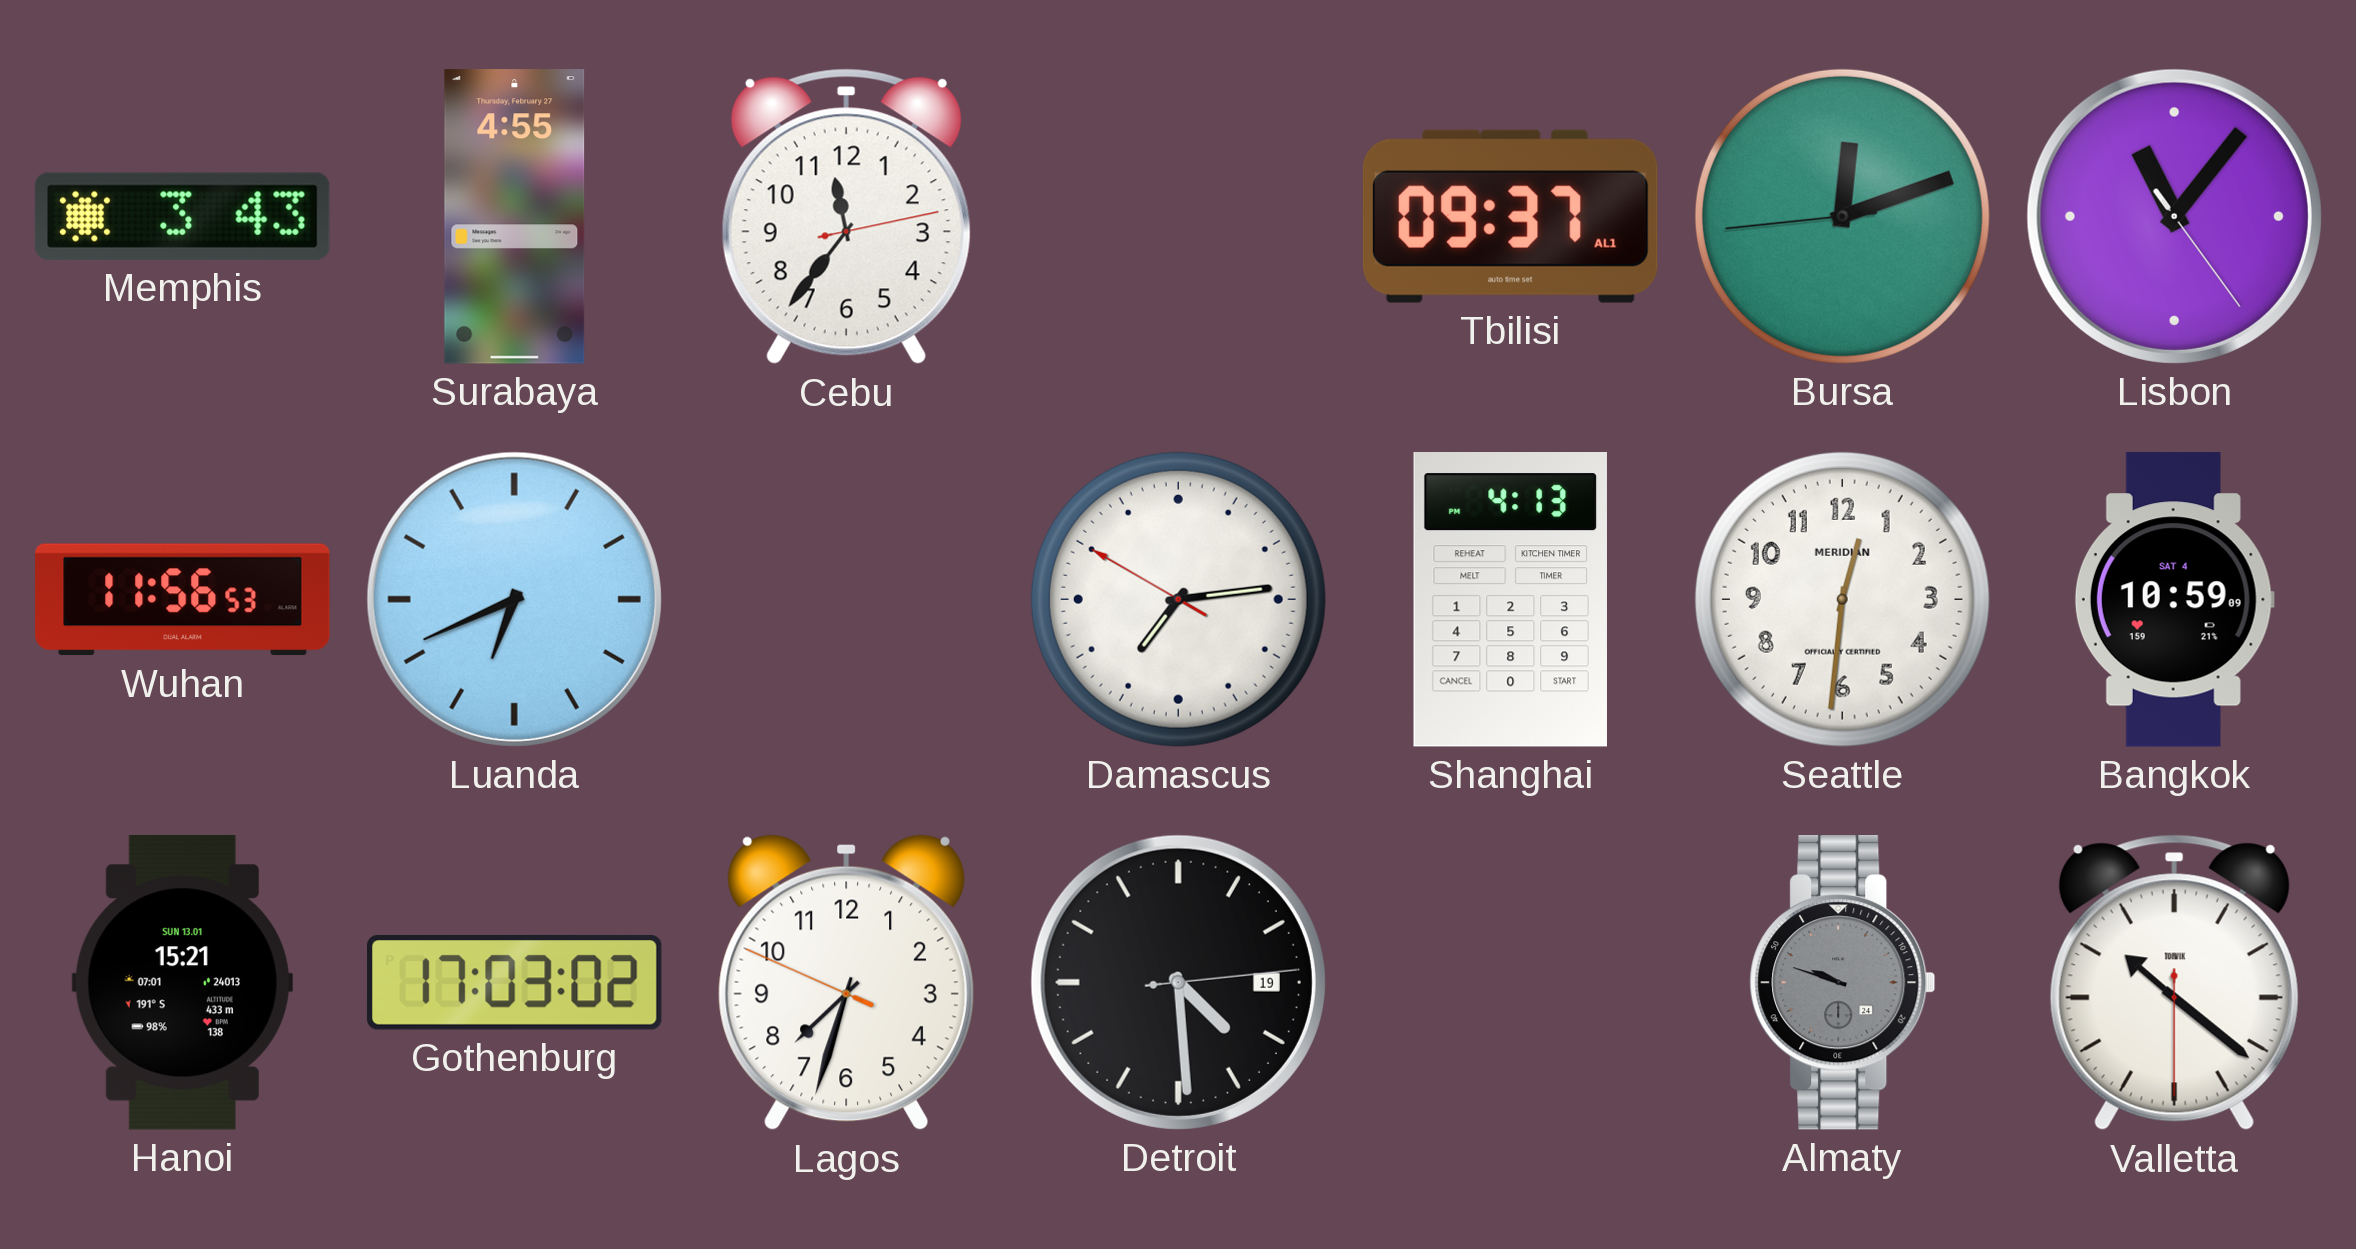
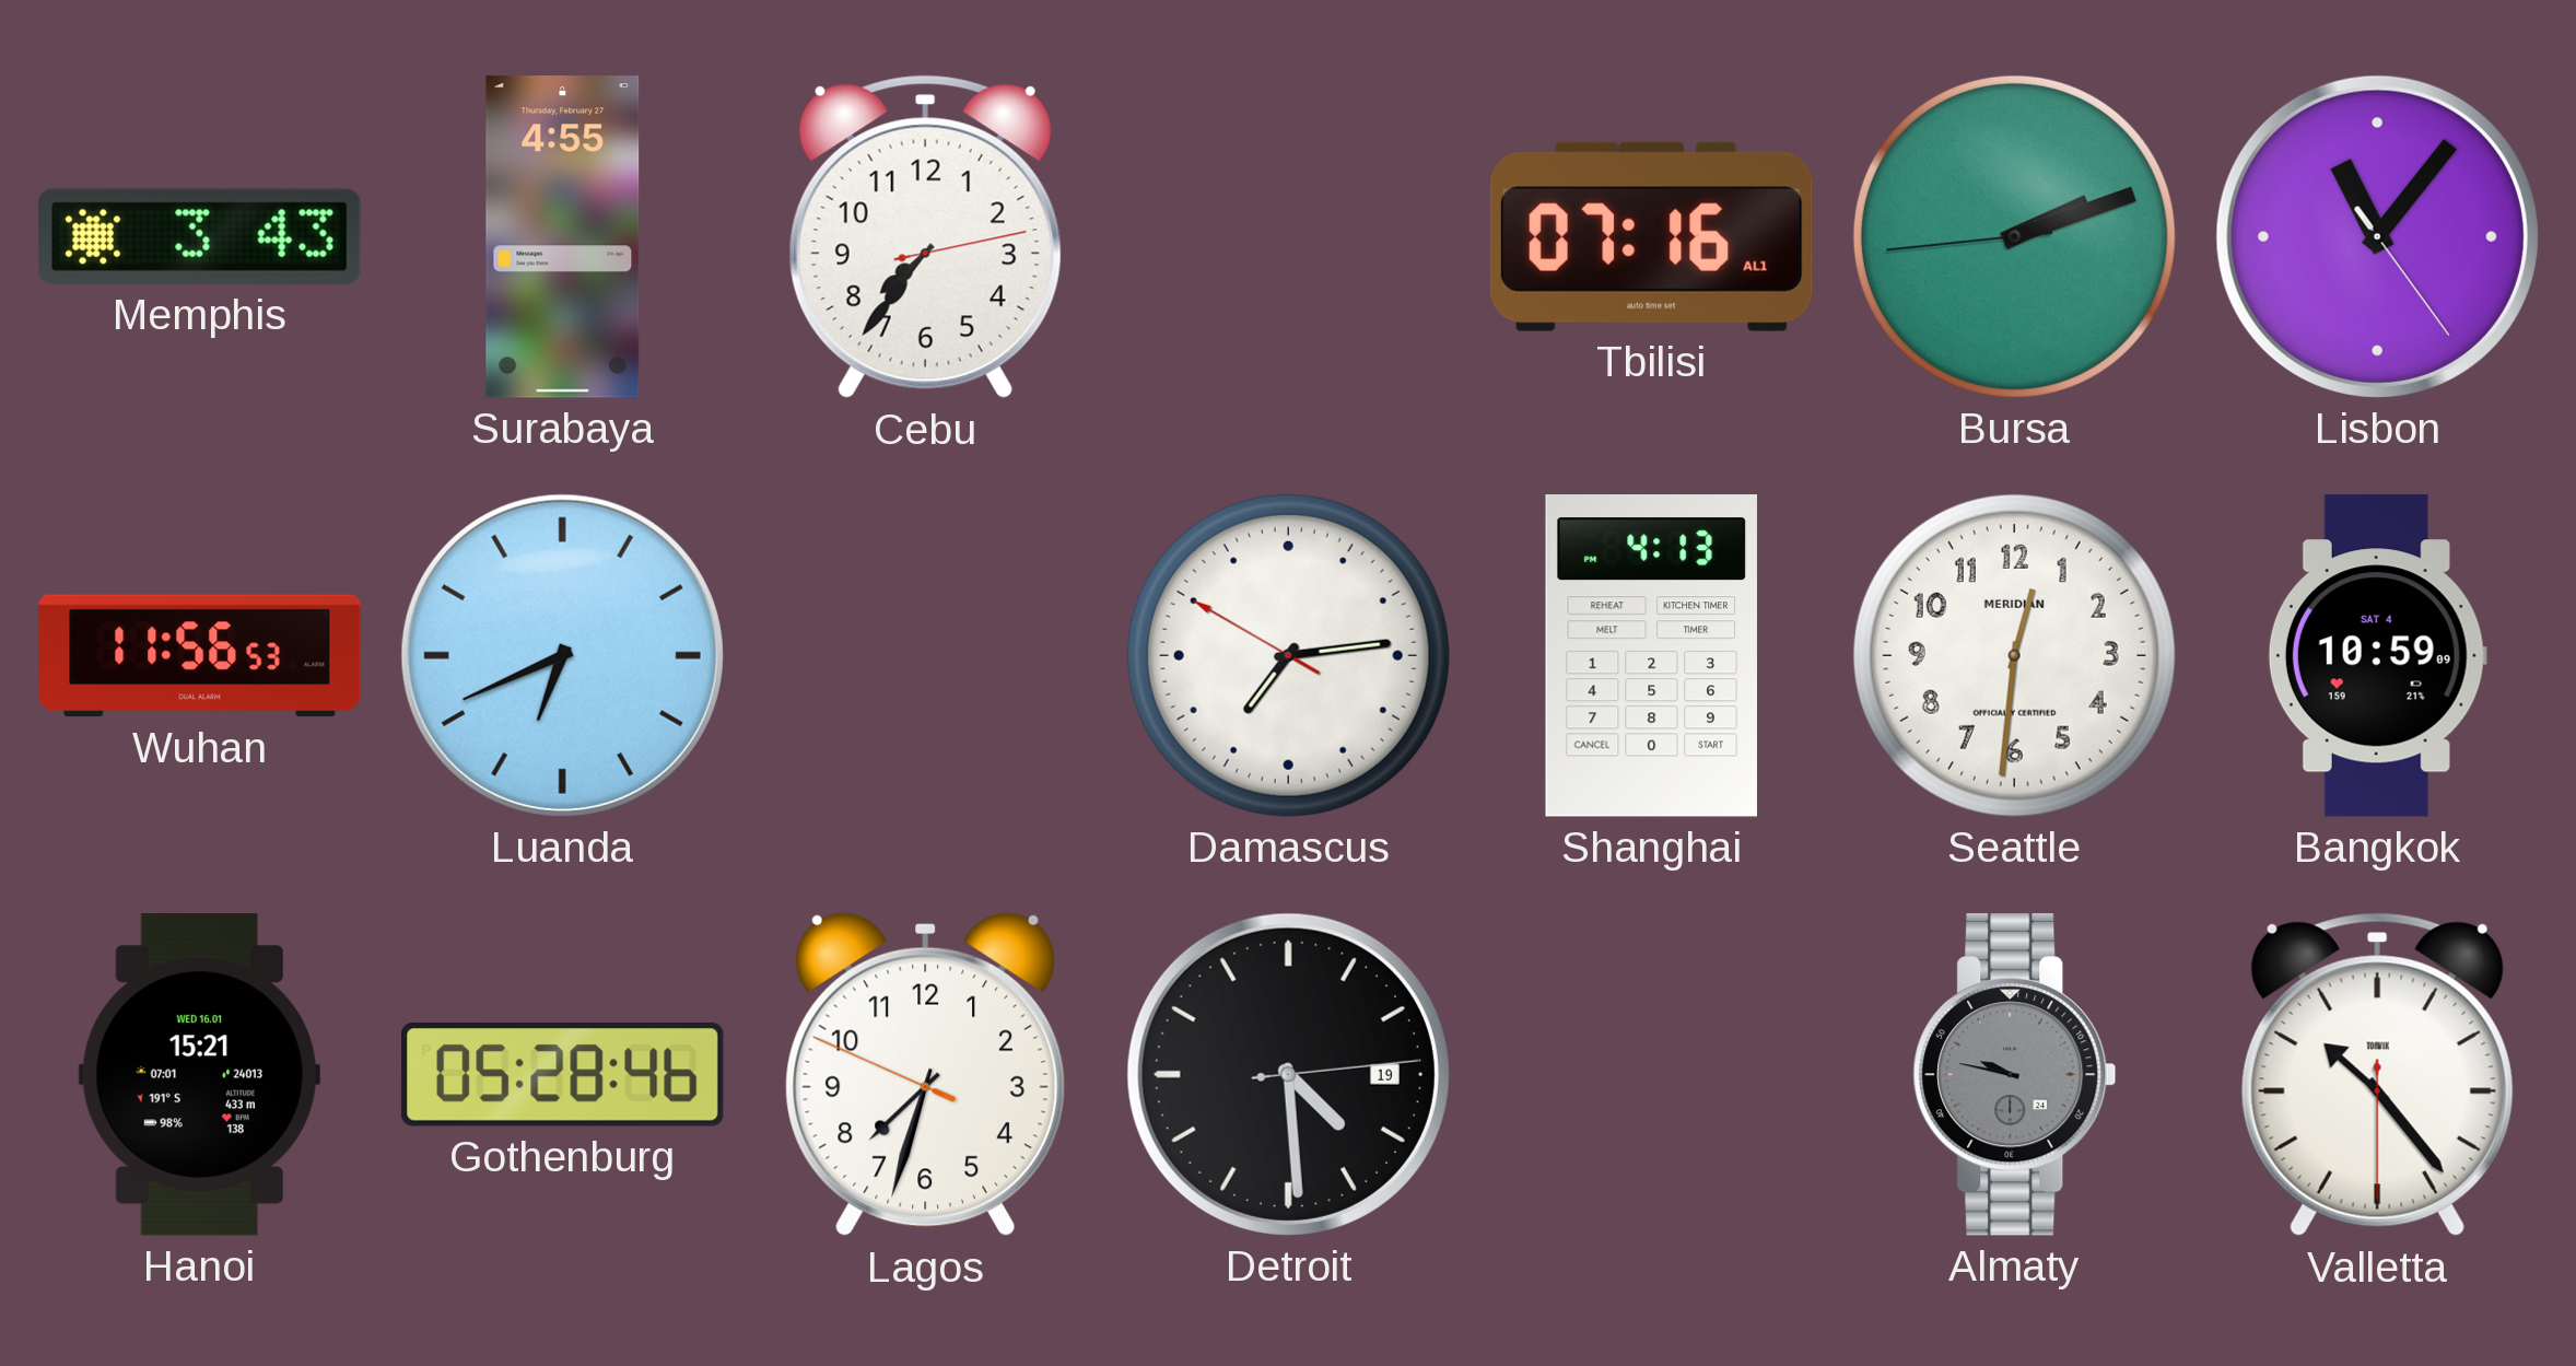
Cebu: 11:36 -> 7:36
Tbilisi: 09:37 -> 07:16
Bursa: 12:11 -> 2:11
Hanoi date: SUN 13.01 -> WED 16.01
Gothenburg: 17:03 -> 05:28
Almaty: 9:48 -> 9:47
Valletta: 10:21 -> 10:23
